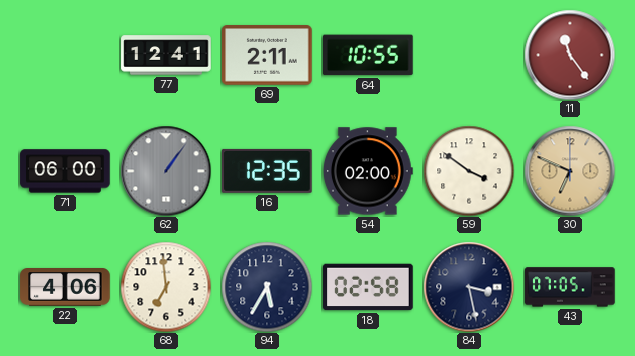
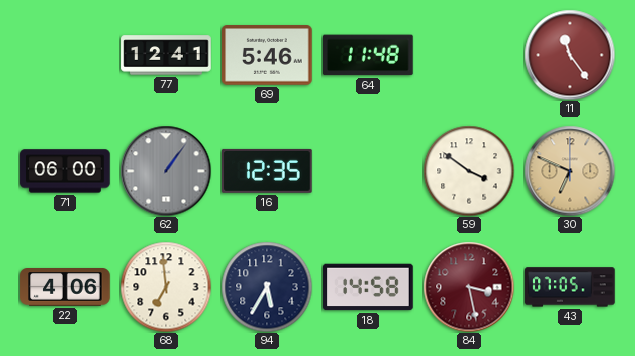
69: 2:11 -> 5:46
64: 10:55 -> 11:48
54: 02:00 -> none
18: 02:58 -> 14:58
84 dial: navy -> burgundy
